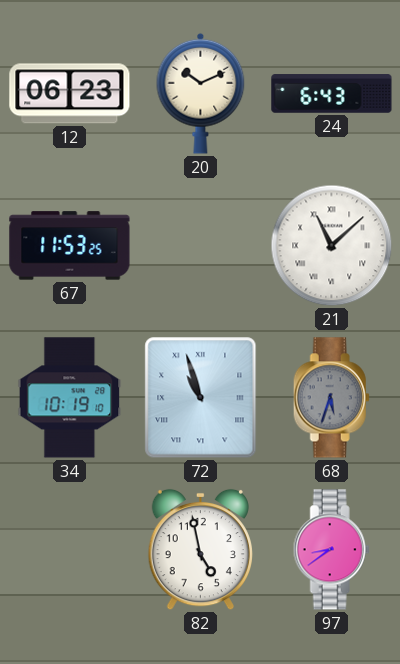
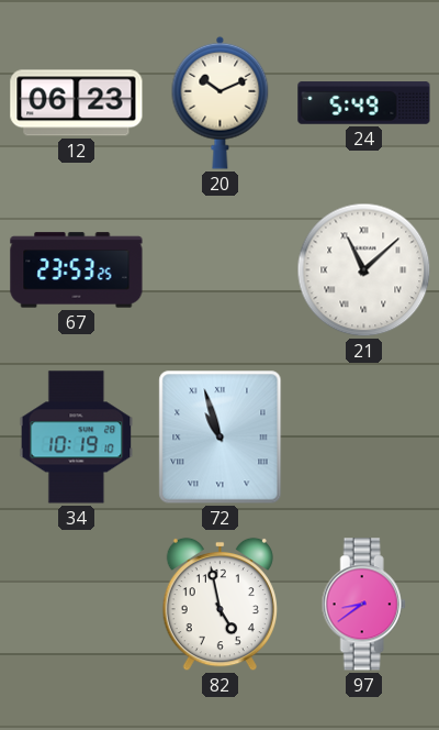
24: 6:43 -> 5:49
67: 11:53 -> 23:53
68: 5:33 -> none
